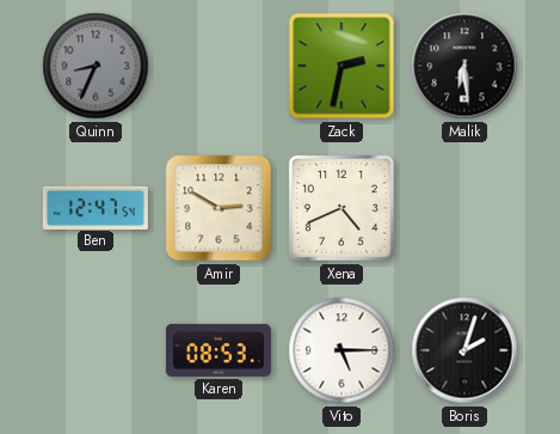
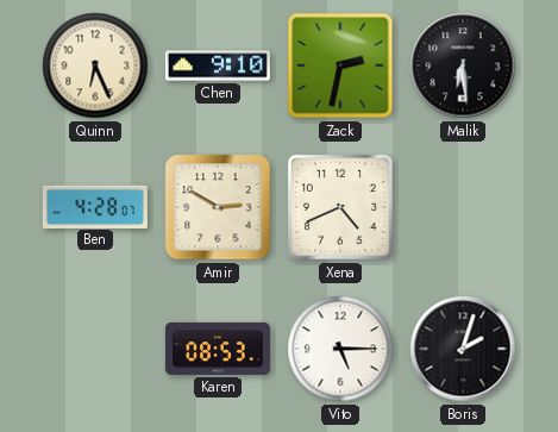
Quinn: 8:34 -> 6:26
Quinn dial: grey -> cream
Chen: none -> 9:10
Ben: 12:47 -> 4:28
